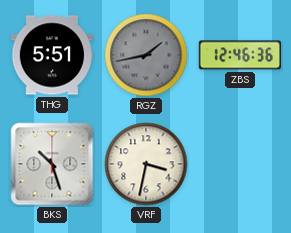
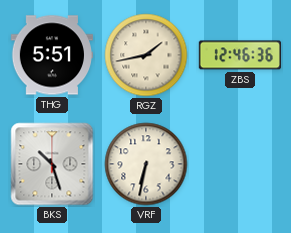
RGZ dial: grey -> cream
VRF: 3:32 -> 6:32
